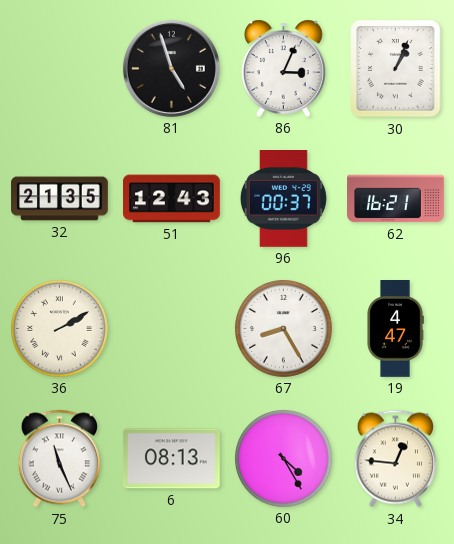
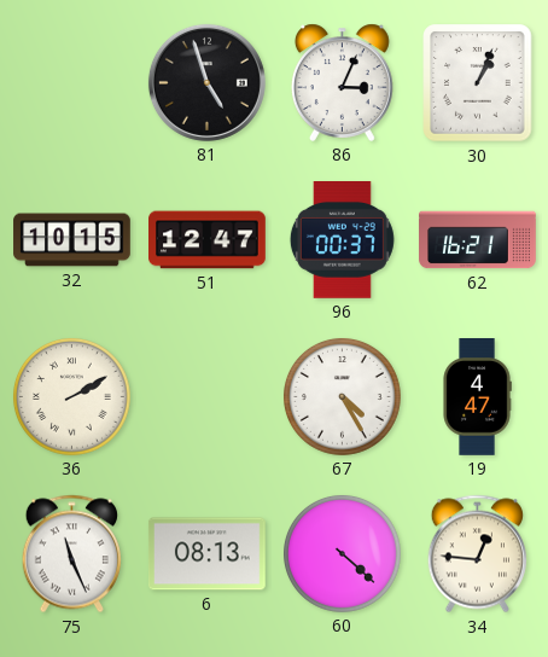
32: 21:35 -> 10:15
51: 12:43 -> 12:47
67: 8:25 -> 4:25
60: 4:25 -> 4:22
